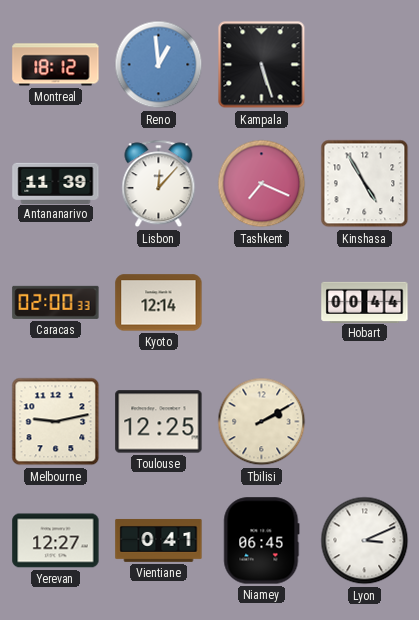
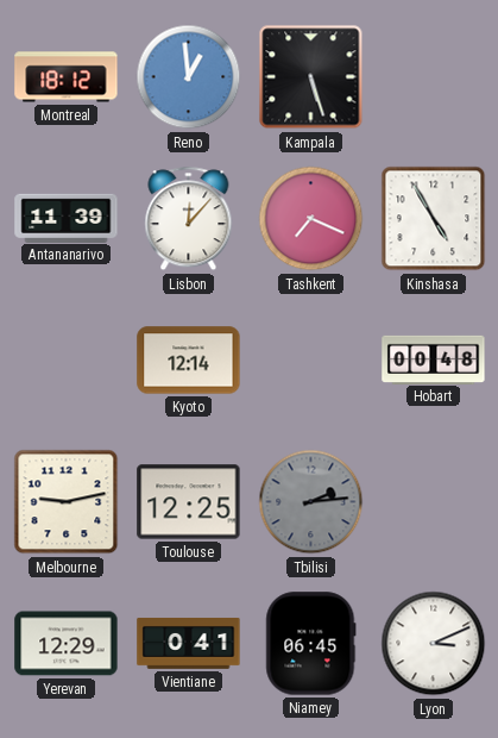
Caracas: 02:00 -> none
Hobart: 00:44 -> 00:48
Tbilisi: 2:10 -> 2:14
Tbilisi dial: cream -> grey
Yerevan: 12:27 -> 12:29
